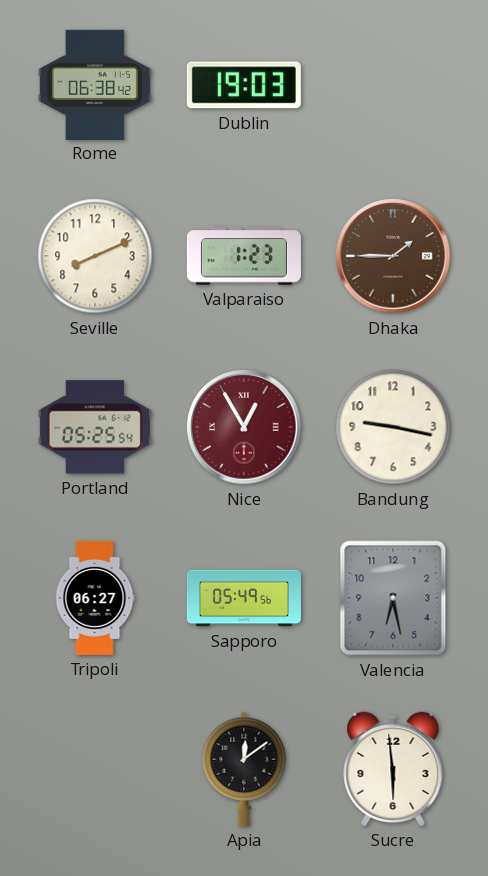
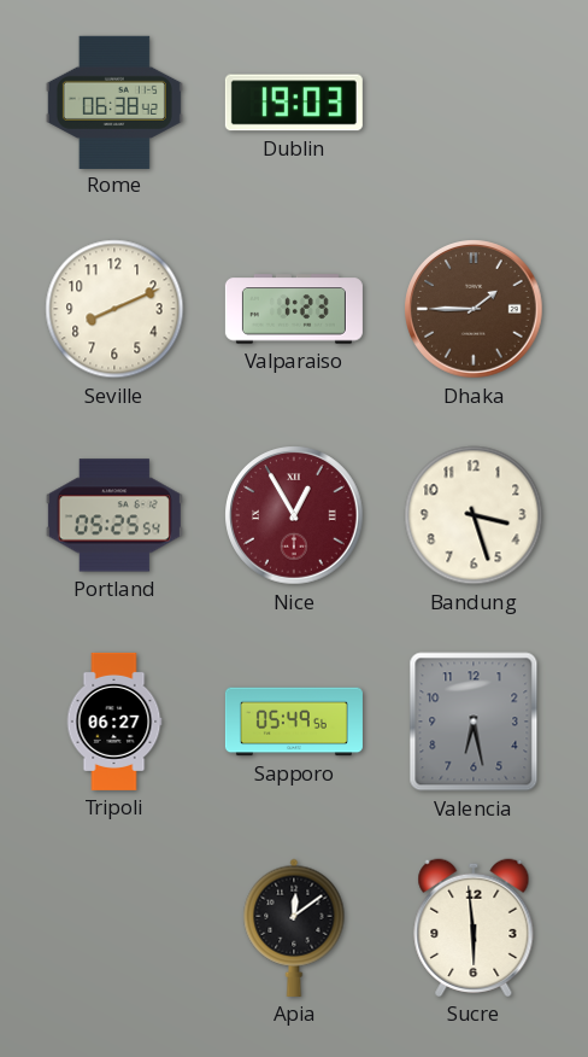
Bandung: 9:17 -> 3:27
